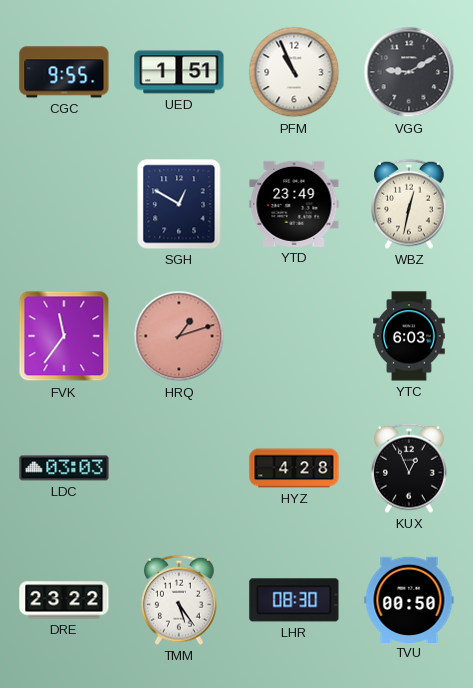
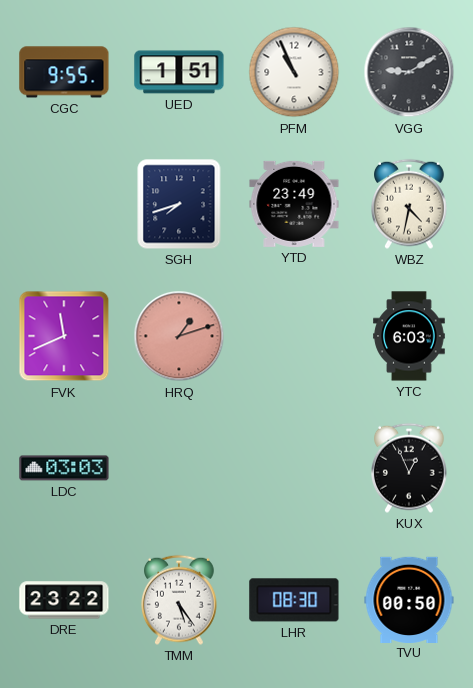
SGH: 12:50 -> 7:42
WBZ: 12:32 -> 4:32
FVK: 11:36 -> 11:41
HYZ: 4:28 -> none
